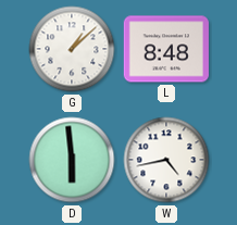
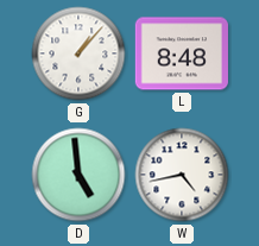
G: 1:08 -> 1:07
D: 5:59 -> 4:59
